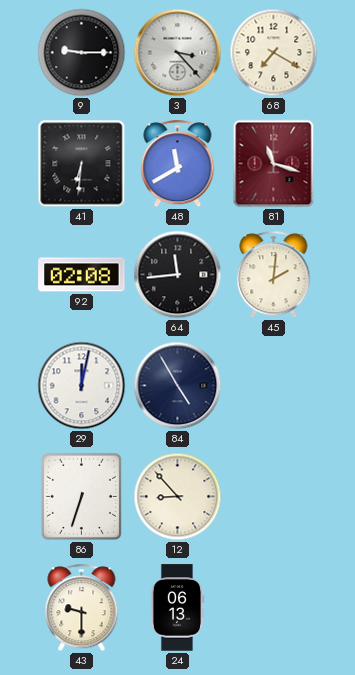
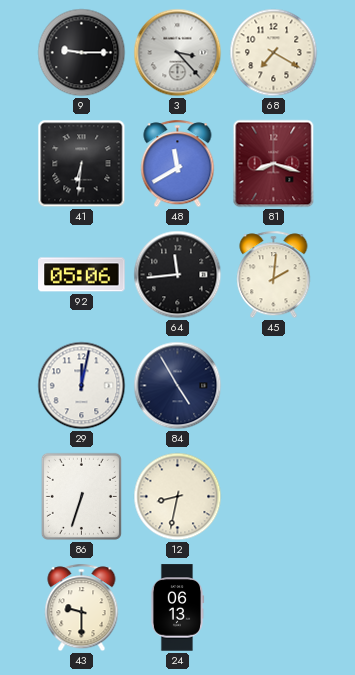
81: 11:18 -> 8:18
92: 02:08 -> 05:06
12: 8:53 -> 8:32
